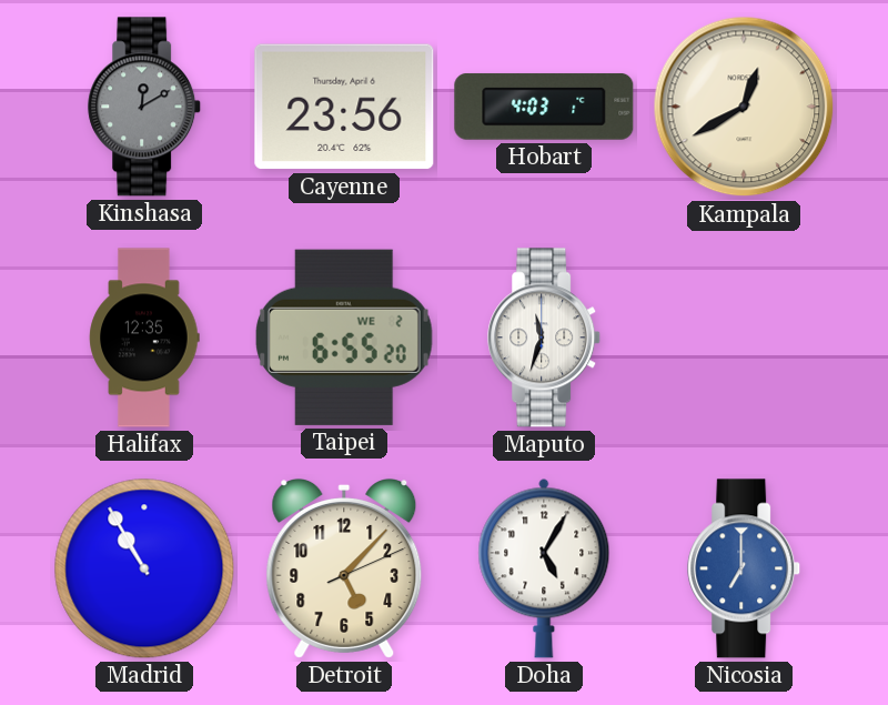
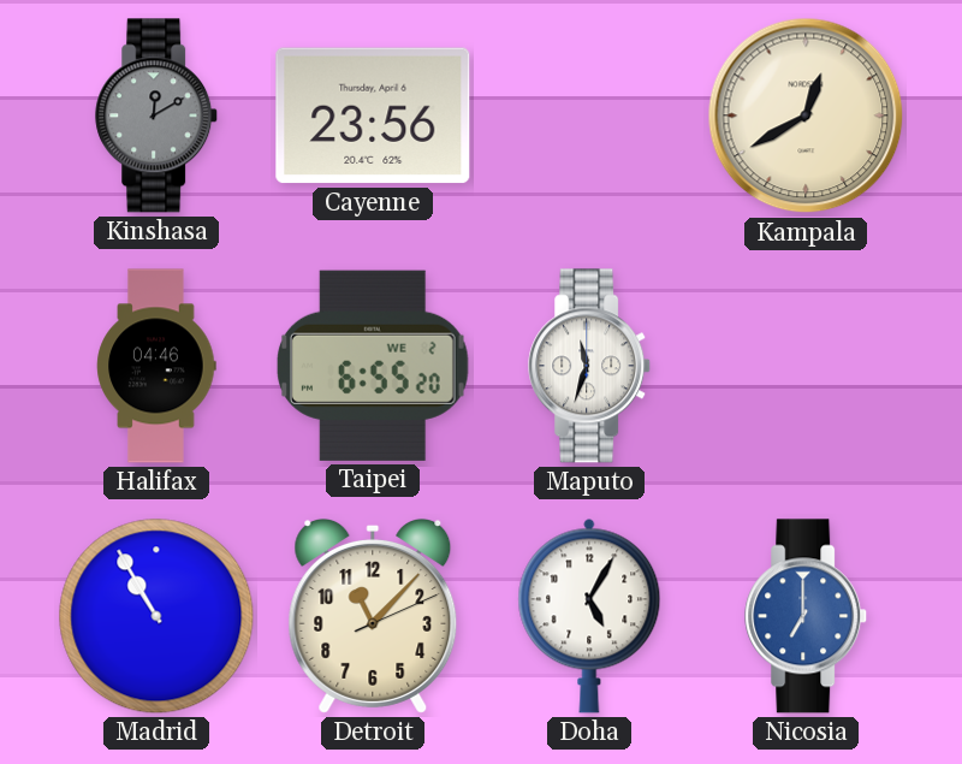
Hobart: 4:03 -> none
Halifax: 12:35 -> 04:46
Detroit: 5:07 -> 11:07
